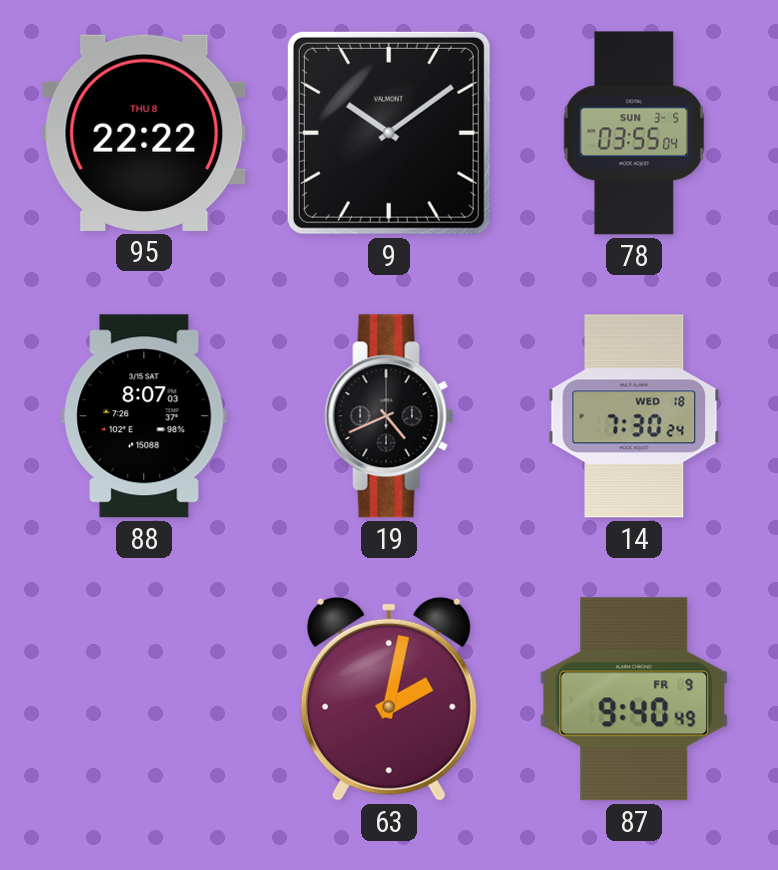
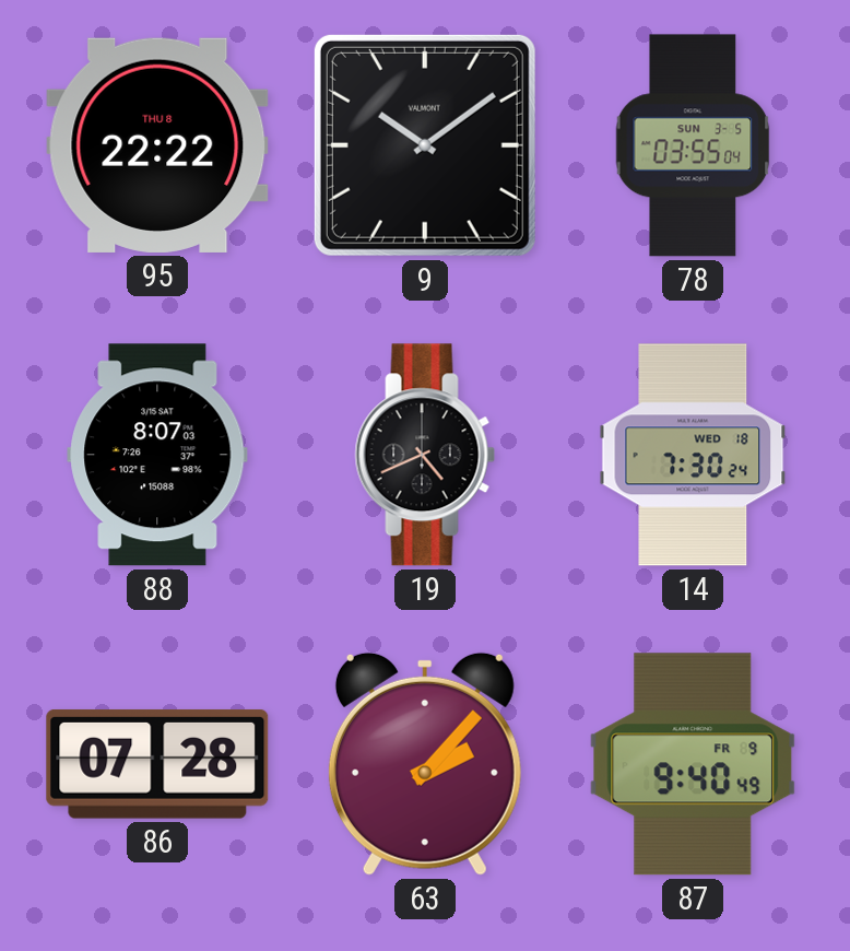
86: none -> 07:28
63: 2:02 -> 2:07
